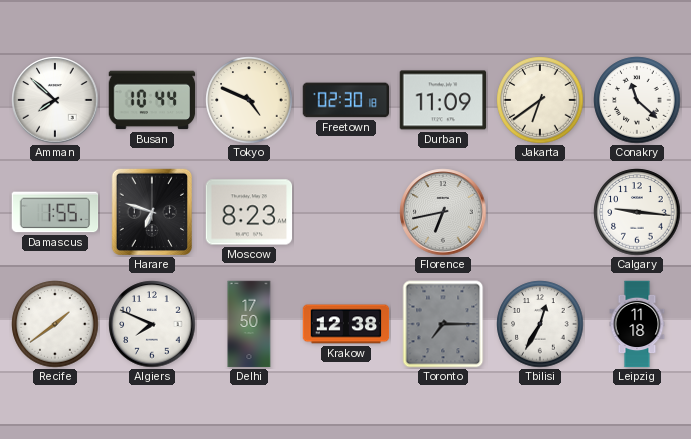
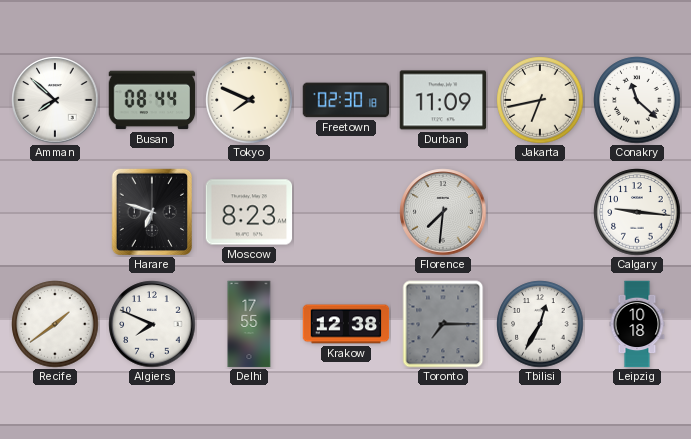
Busan: 10:44 -> 08:44
Tokyo: 4:49 -> 7:49
Jakarta: 6:39 -> 6:43
Damascus: 1:55 -> none
Florence: 6:43 -> 7:31
Delhi: 17:50 -> 17:55
Leipzig: 11:18 -> 10:18
